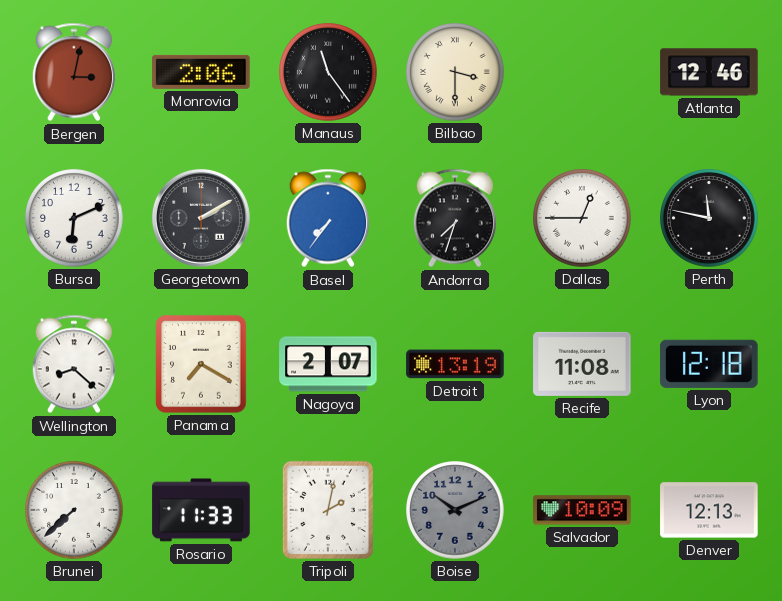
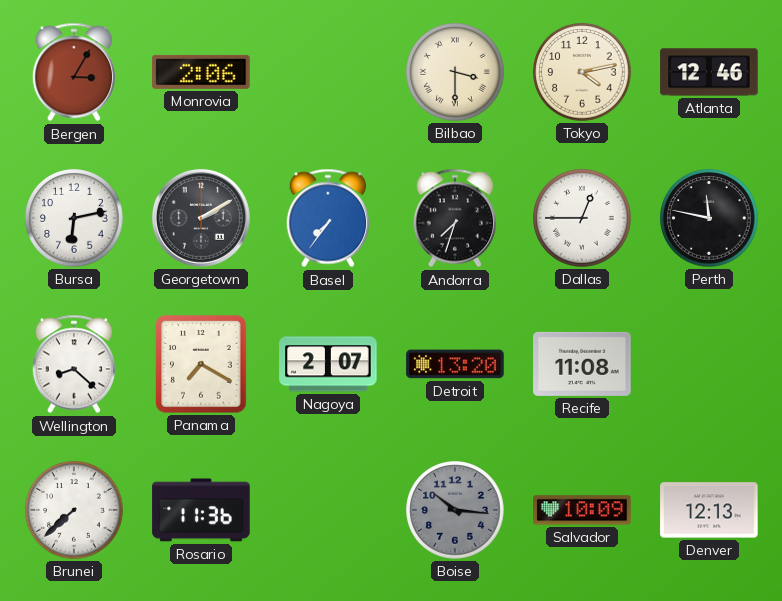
Bergen: 3:02 -> 3:05
Manaus: 11:24 -> none
Tokyo: none -> 4:13
Bursa: 6:11 -> 6:13
Detroit: 13:19 -> 13:20
Lyon: 12:18 -> none
Rosario: 11:33 -> 11:36
Tripoli: 2:02 -> none
Boise: 10:11 -> 10:16
